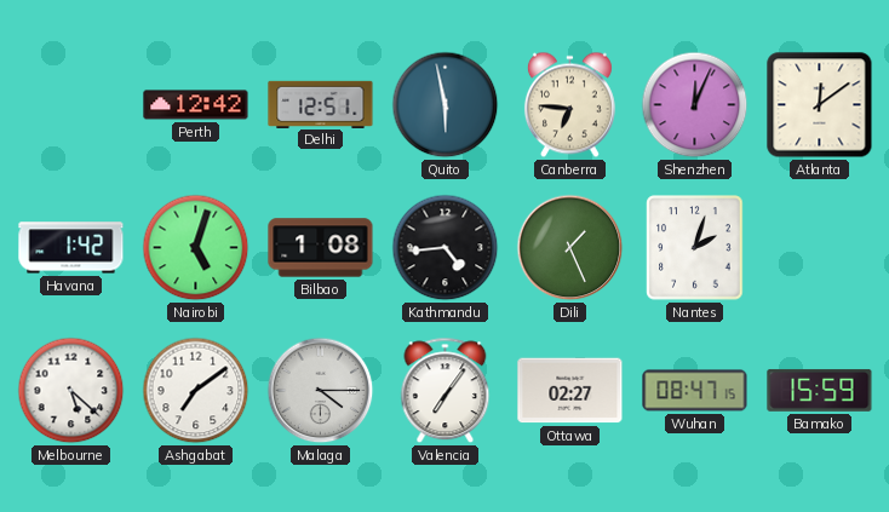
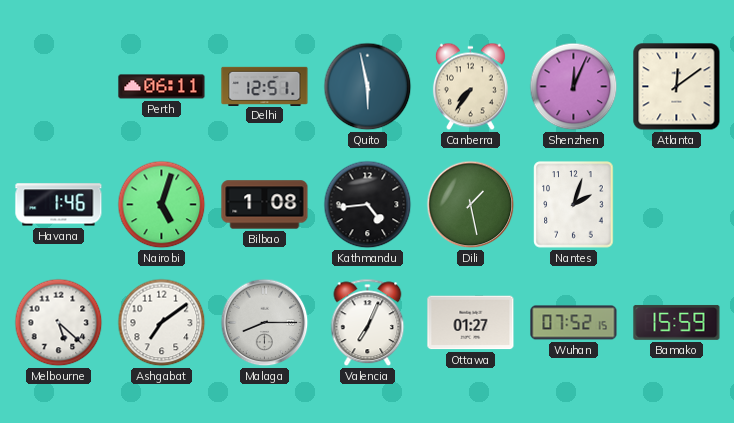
Perth: 12:42 -> 06:11
Canberra: 6:46 -> 7:36
Havana: 1:42 -> 1:46
Dili: 1:26 -> 1:28
Malaga: 4:15 -> 8:15
Valencia: 7:06 -> 7:04
Ottawa: 02:27 -> 01:27
Wuhan: 08:47 -> 07:52
